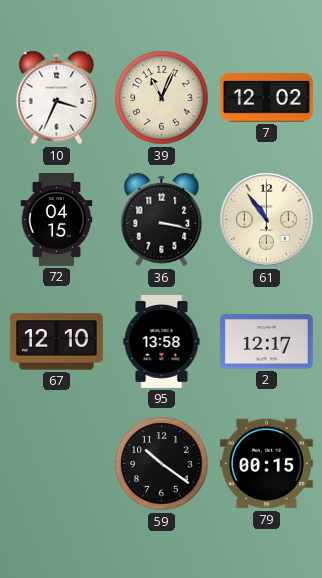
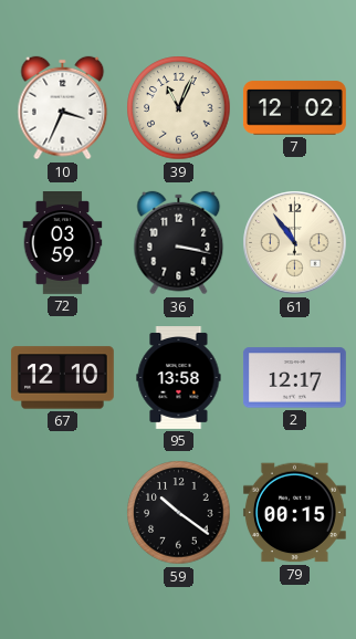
72: 04:15 -> 03:59
